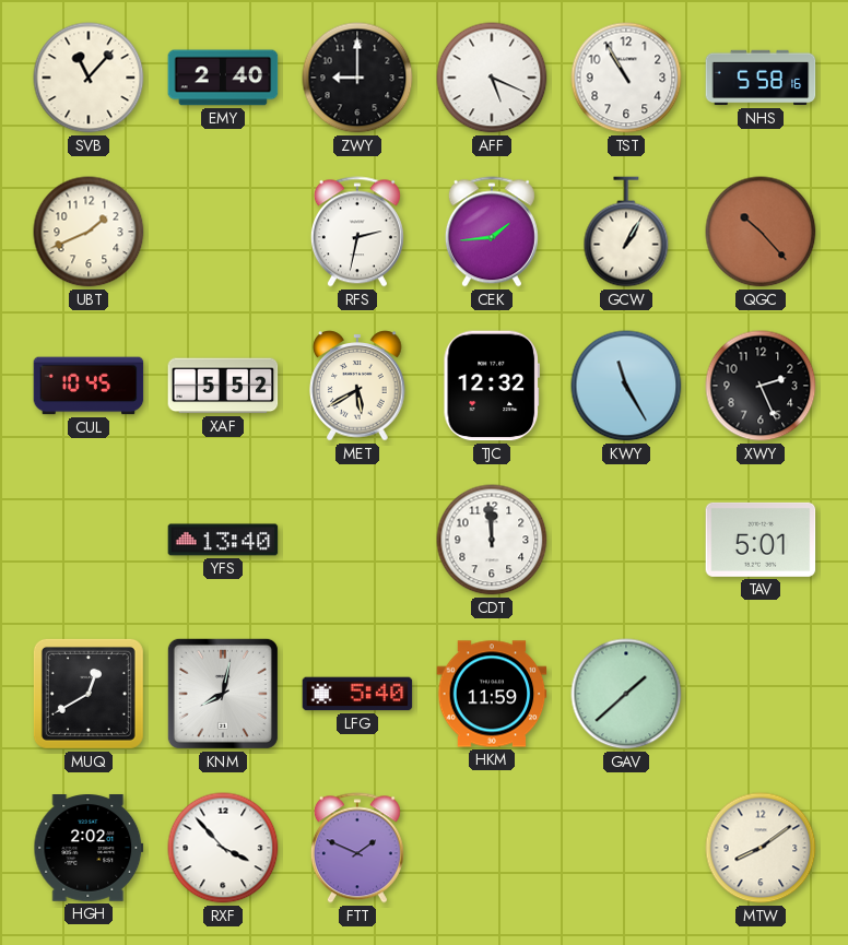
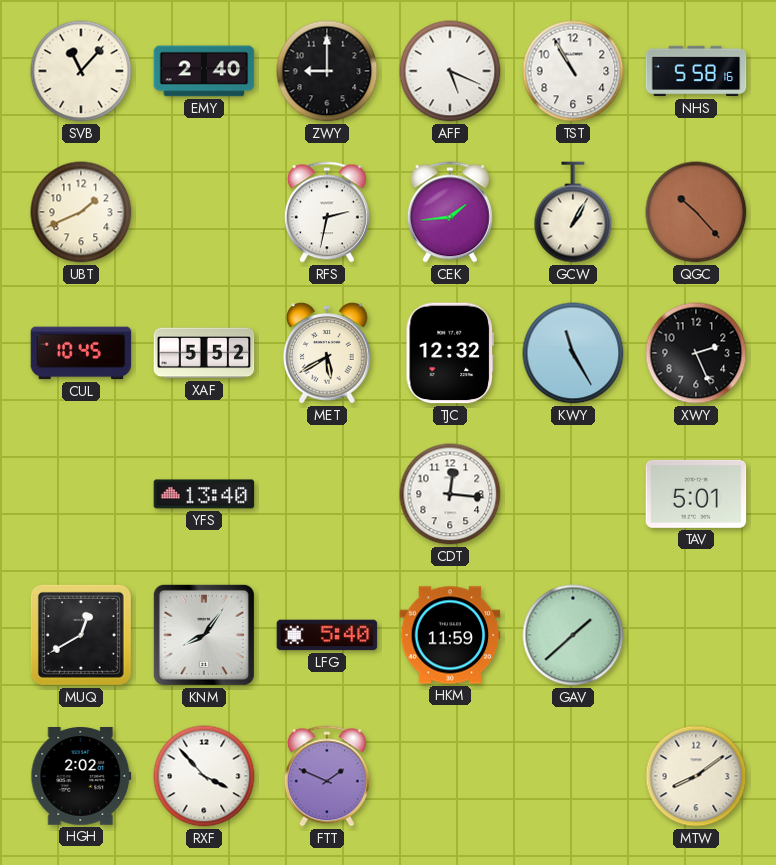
CDT: 11:59 -> 12:16
KNM: 8:02 -> 8:06
